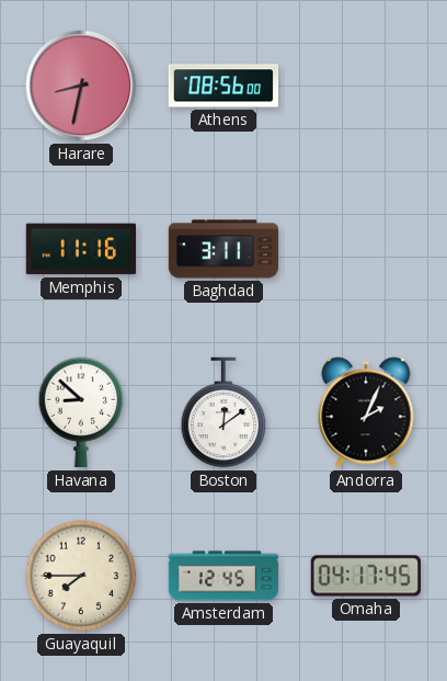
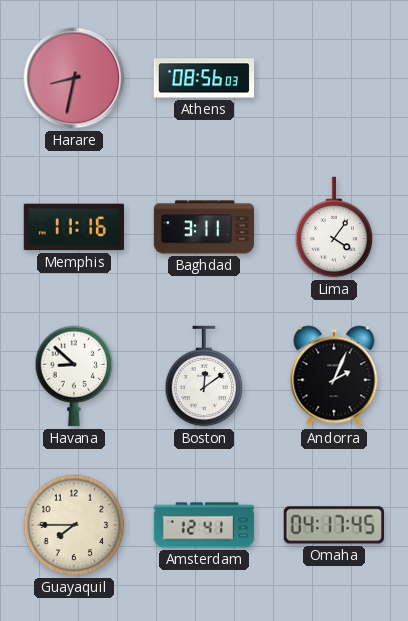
Athens: 08:56:00 -> 08:56:03
Lima: none -> 4:06
Amsterdam: 12:45 -> 12:41
